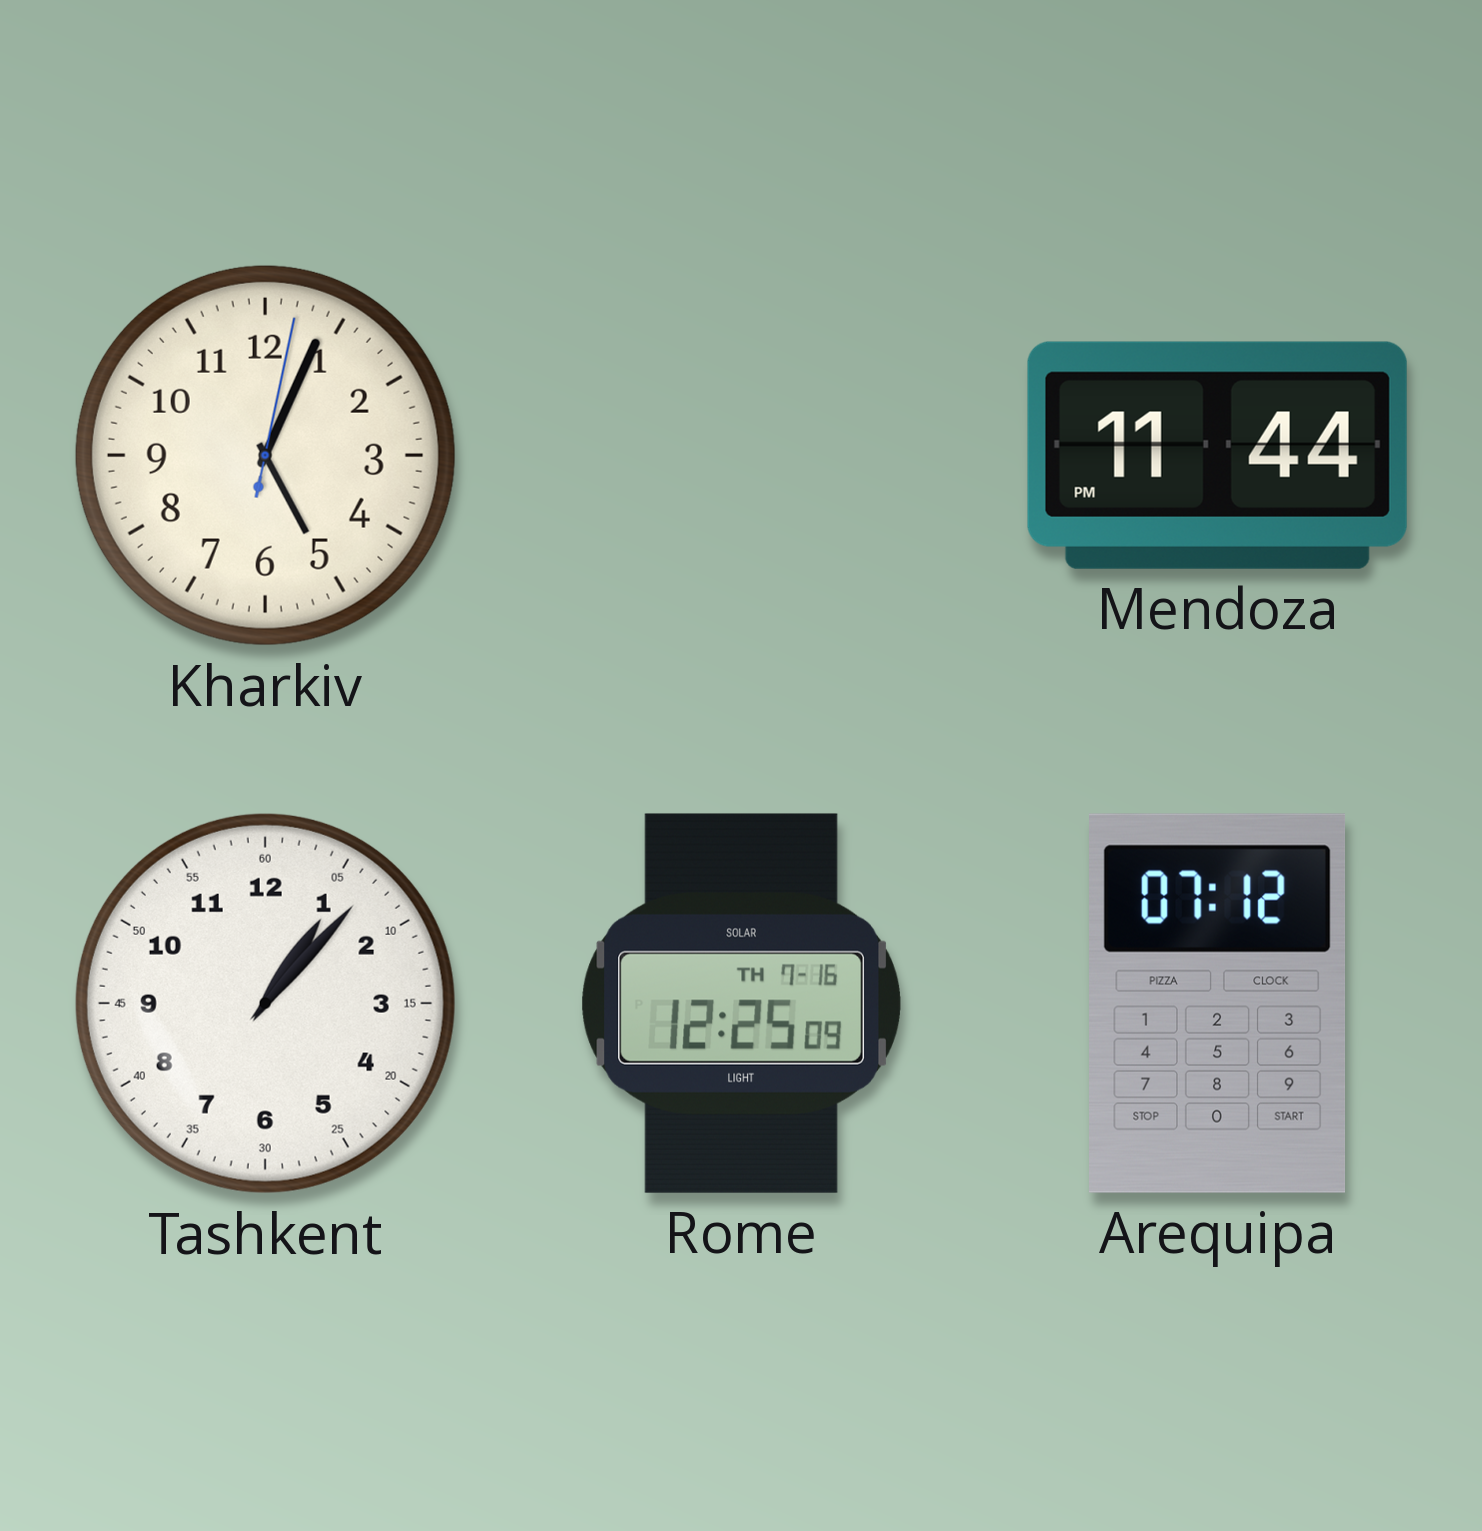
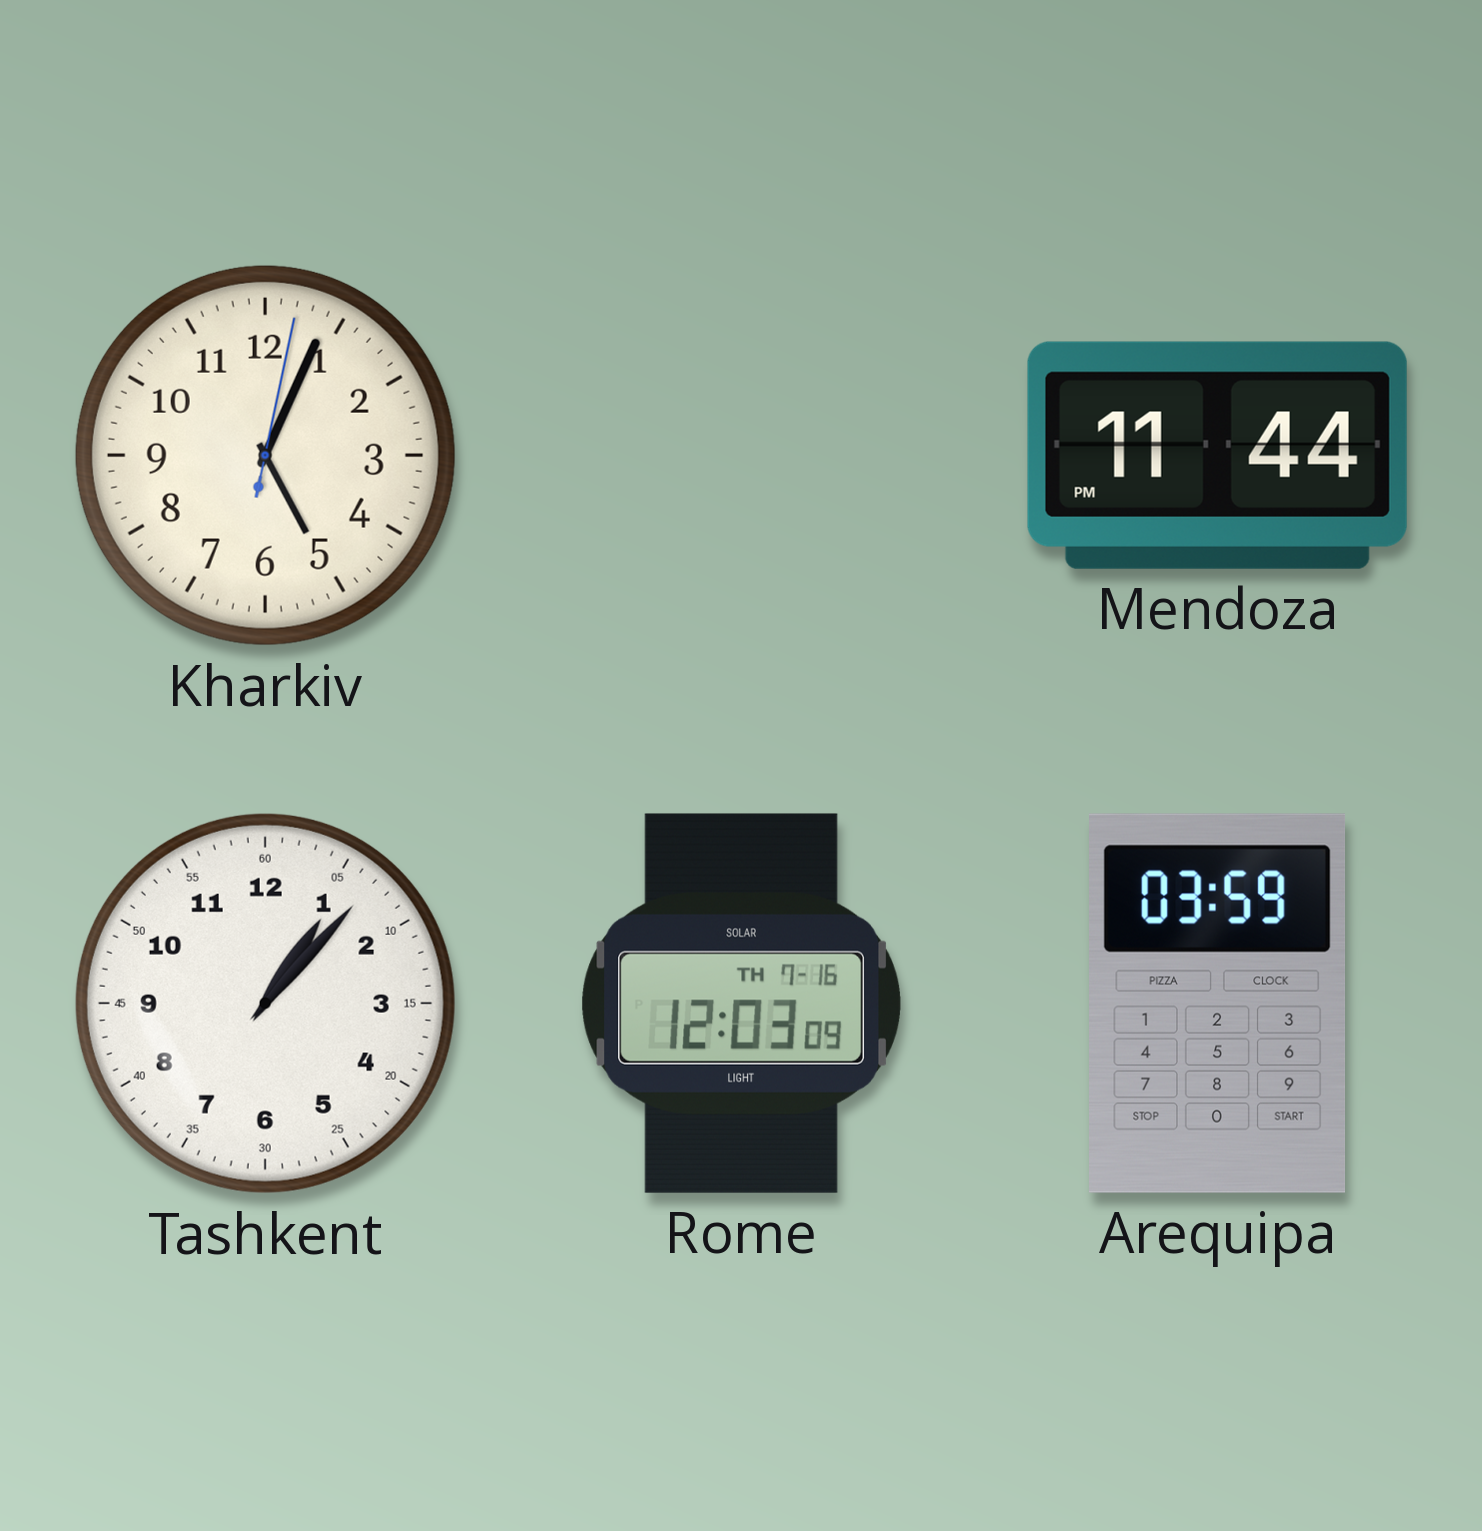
Rome: 12:25 -> 12:03
Arequipa: 07:12 -> 03:59
